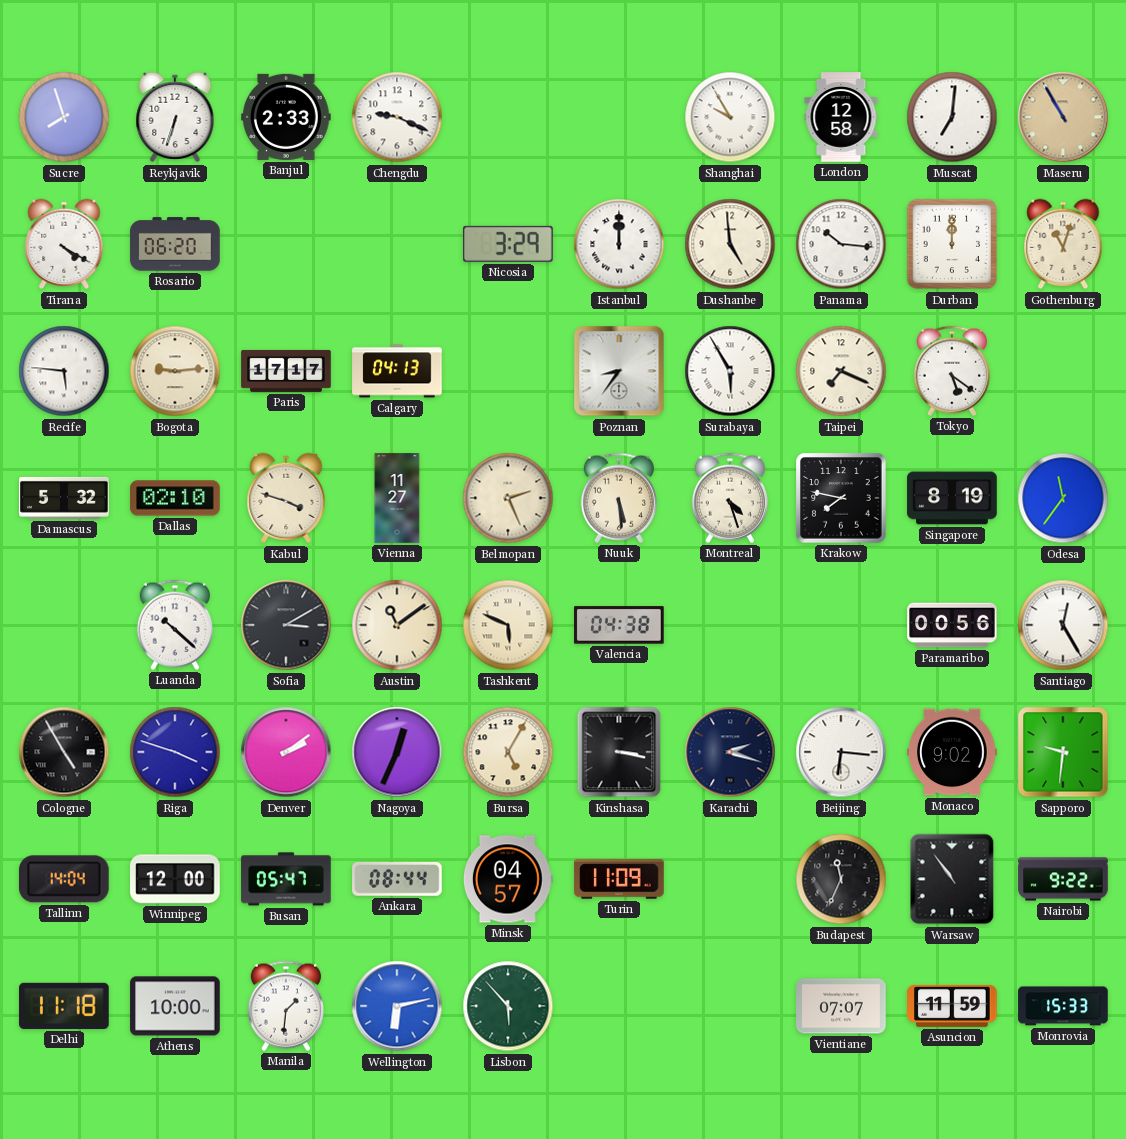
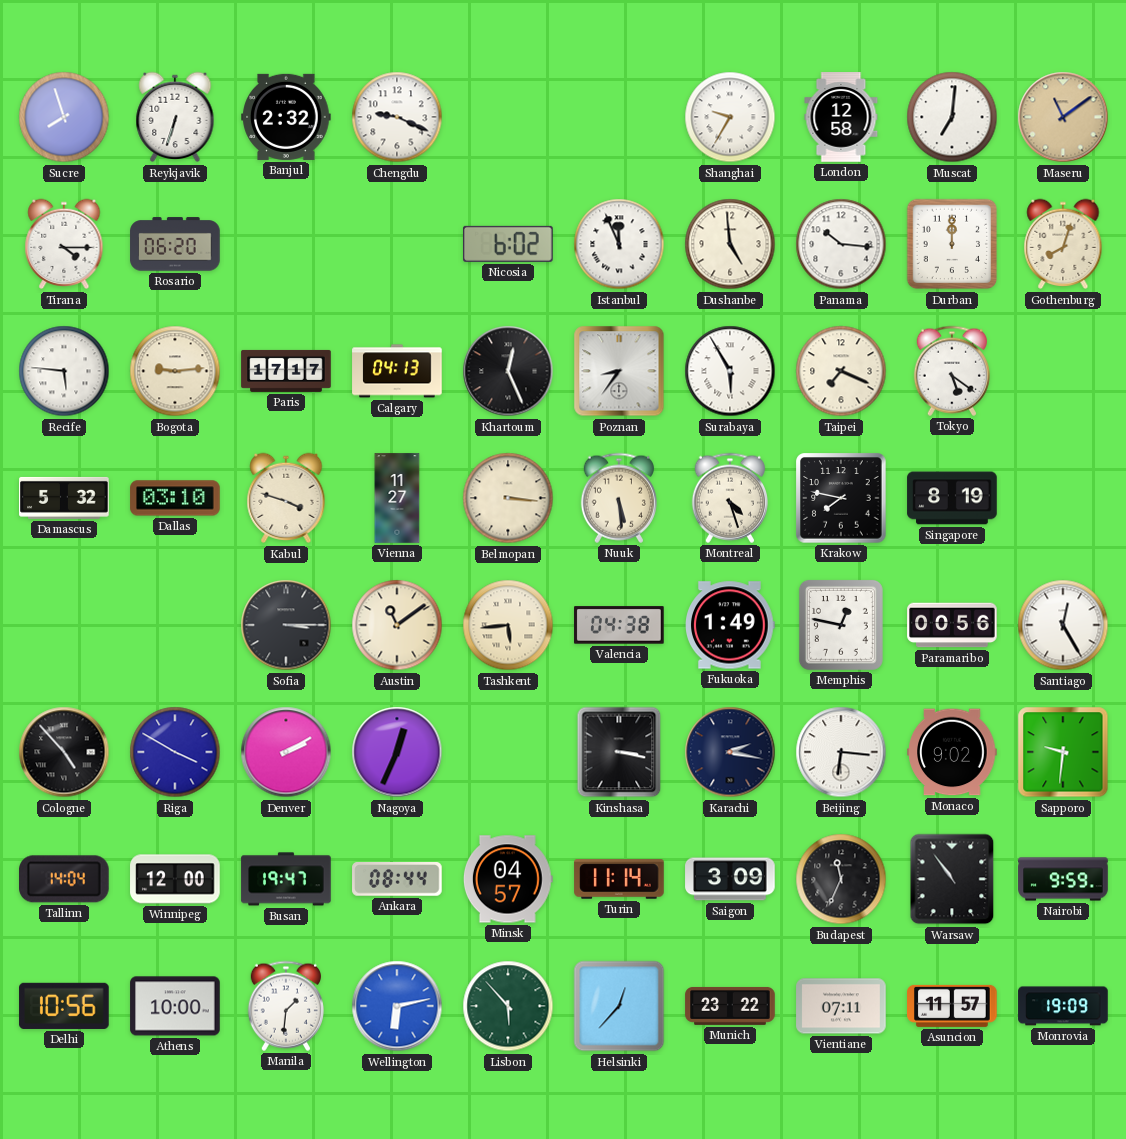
Banjul: 2:33 -> 2:32
Shanghai: 9:55 -> 9:35
Maseru: 10:55 -> 11:09
Tirana: 4:20 -> 4:15
Nicosia: 3:29 -> 6:02
Istanbul: 12:00 -> 11:56
Gothenburg: 11:03 -> 8:03
Khartoum: none -> 12:26
Dallas: 02:10 -> 03:10
Belmopan: 2:26 -> 3:16
Odesa: 11:36 -> none
Luanda: 10:22 -> none
Sofia: 3:10 -> 3:15
Tashkent: 5:49 -> 5:44
Fukuoka: none -> 1:49
Memphis: none -> 12:47
Cologne: 4:55 -> 4:53
Riga: 3:48 -> 3:50
Denver: 2:09 -> 2:10
Bursa: 5:05 -> none
Karachi: 2:18 -> 2:17
Busan: 05:47 -> 19:47
Turin: 11:09 -> 11:14
Saigon: none -> 3:09
Nairobi: 9:22 -> 9:59
Delhi: 11:18 -> 10:56
Helsinki: none -> 12:37
Munich: none -> 23:22
Vientiane: 07:07 -> 07:11
Asuncion: 11:59 -> 11:57
Monrovia: 15:33 -> 19:09
